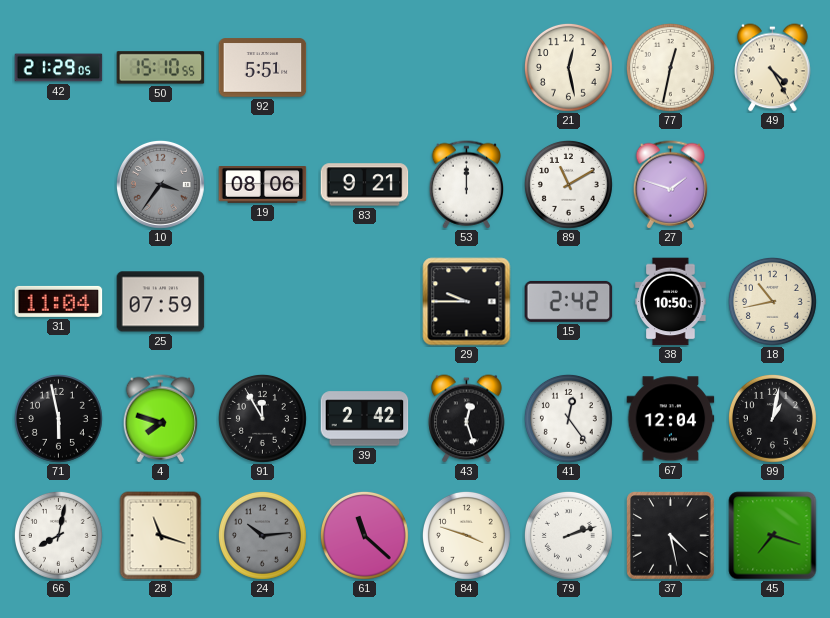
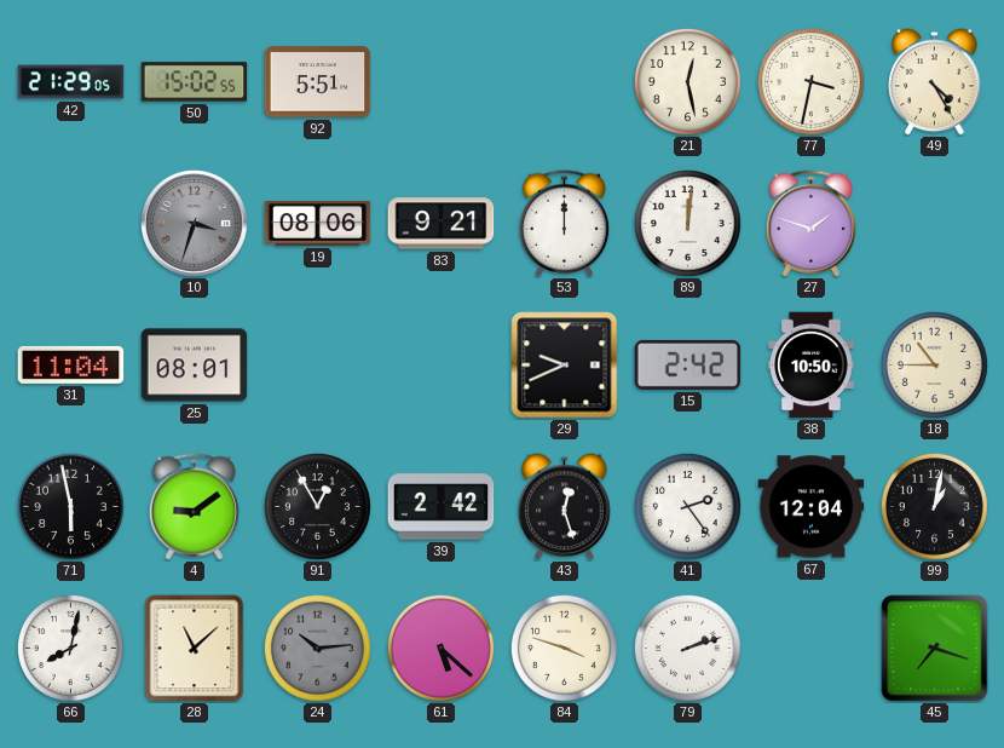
50: 15:10 -> 15:02
77: 12:32 -> 3:32
10: 3:36 -> 3:33
89: 11:10 -> 12:01
25: 07:59 -> 08:01
29: 9:45 -> 9:41
18: 10:43 -> 10:45
4: 7:48 -> 9:09
91: 11:55 -> 12:55
41: 12:24 -> 2:24
28: 11:18 -> 11:08
61: 11:22 -> 5:22
37: 4:28 -> none
